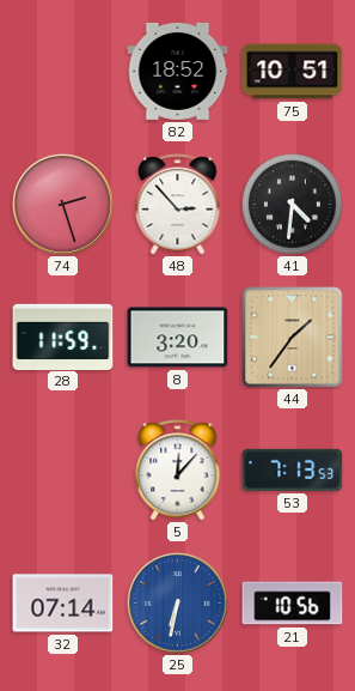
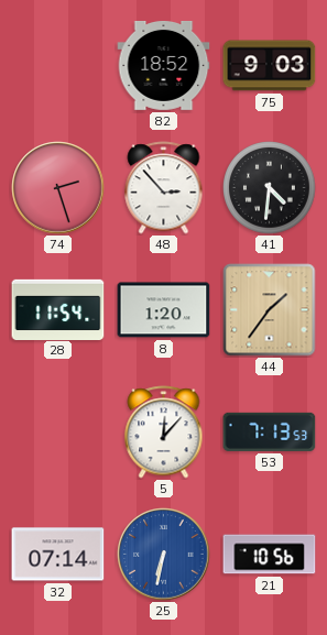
75: 10:51 -> 9:03
28: 11:59 -> 11:54
8: 3:20 -> 1:20
